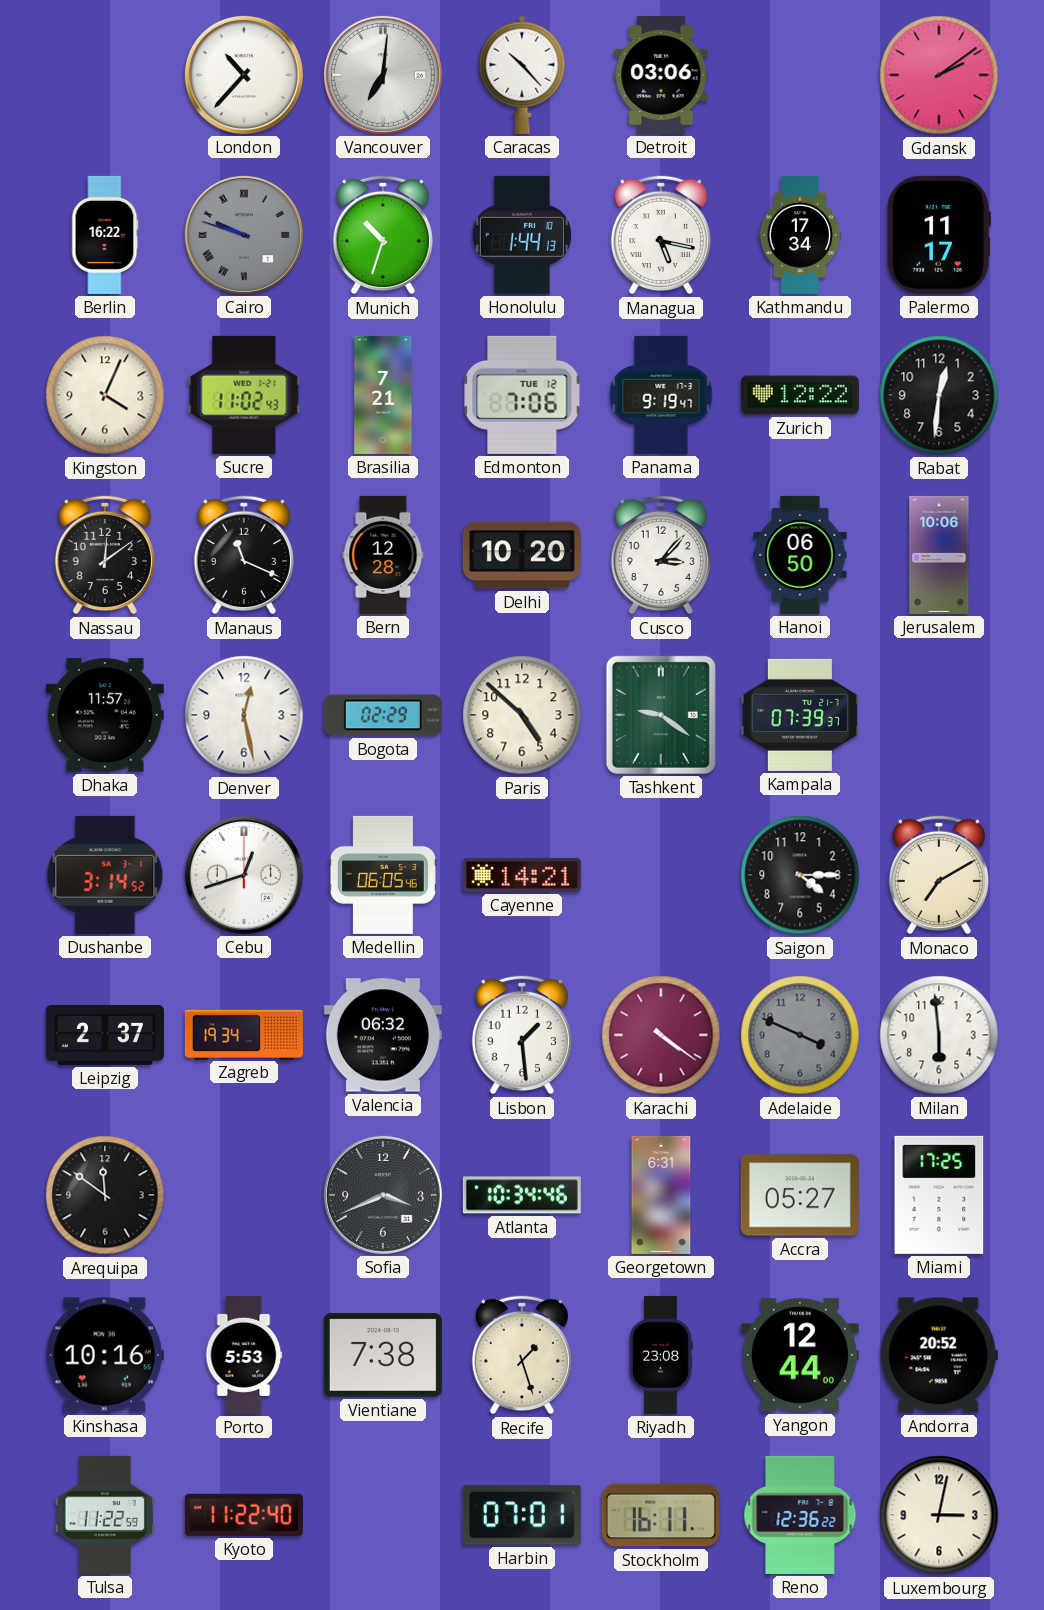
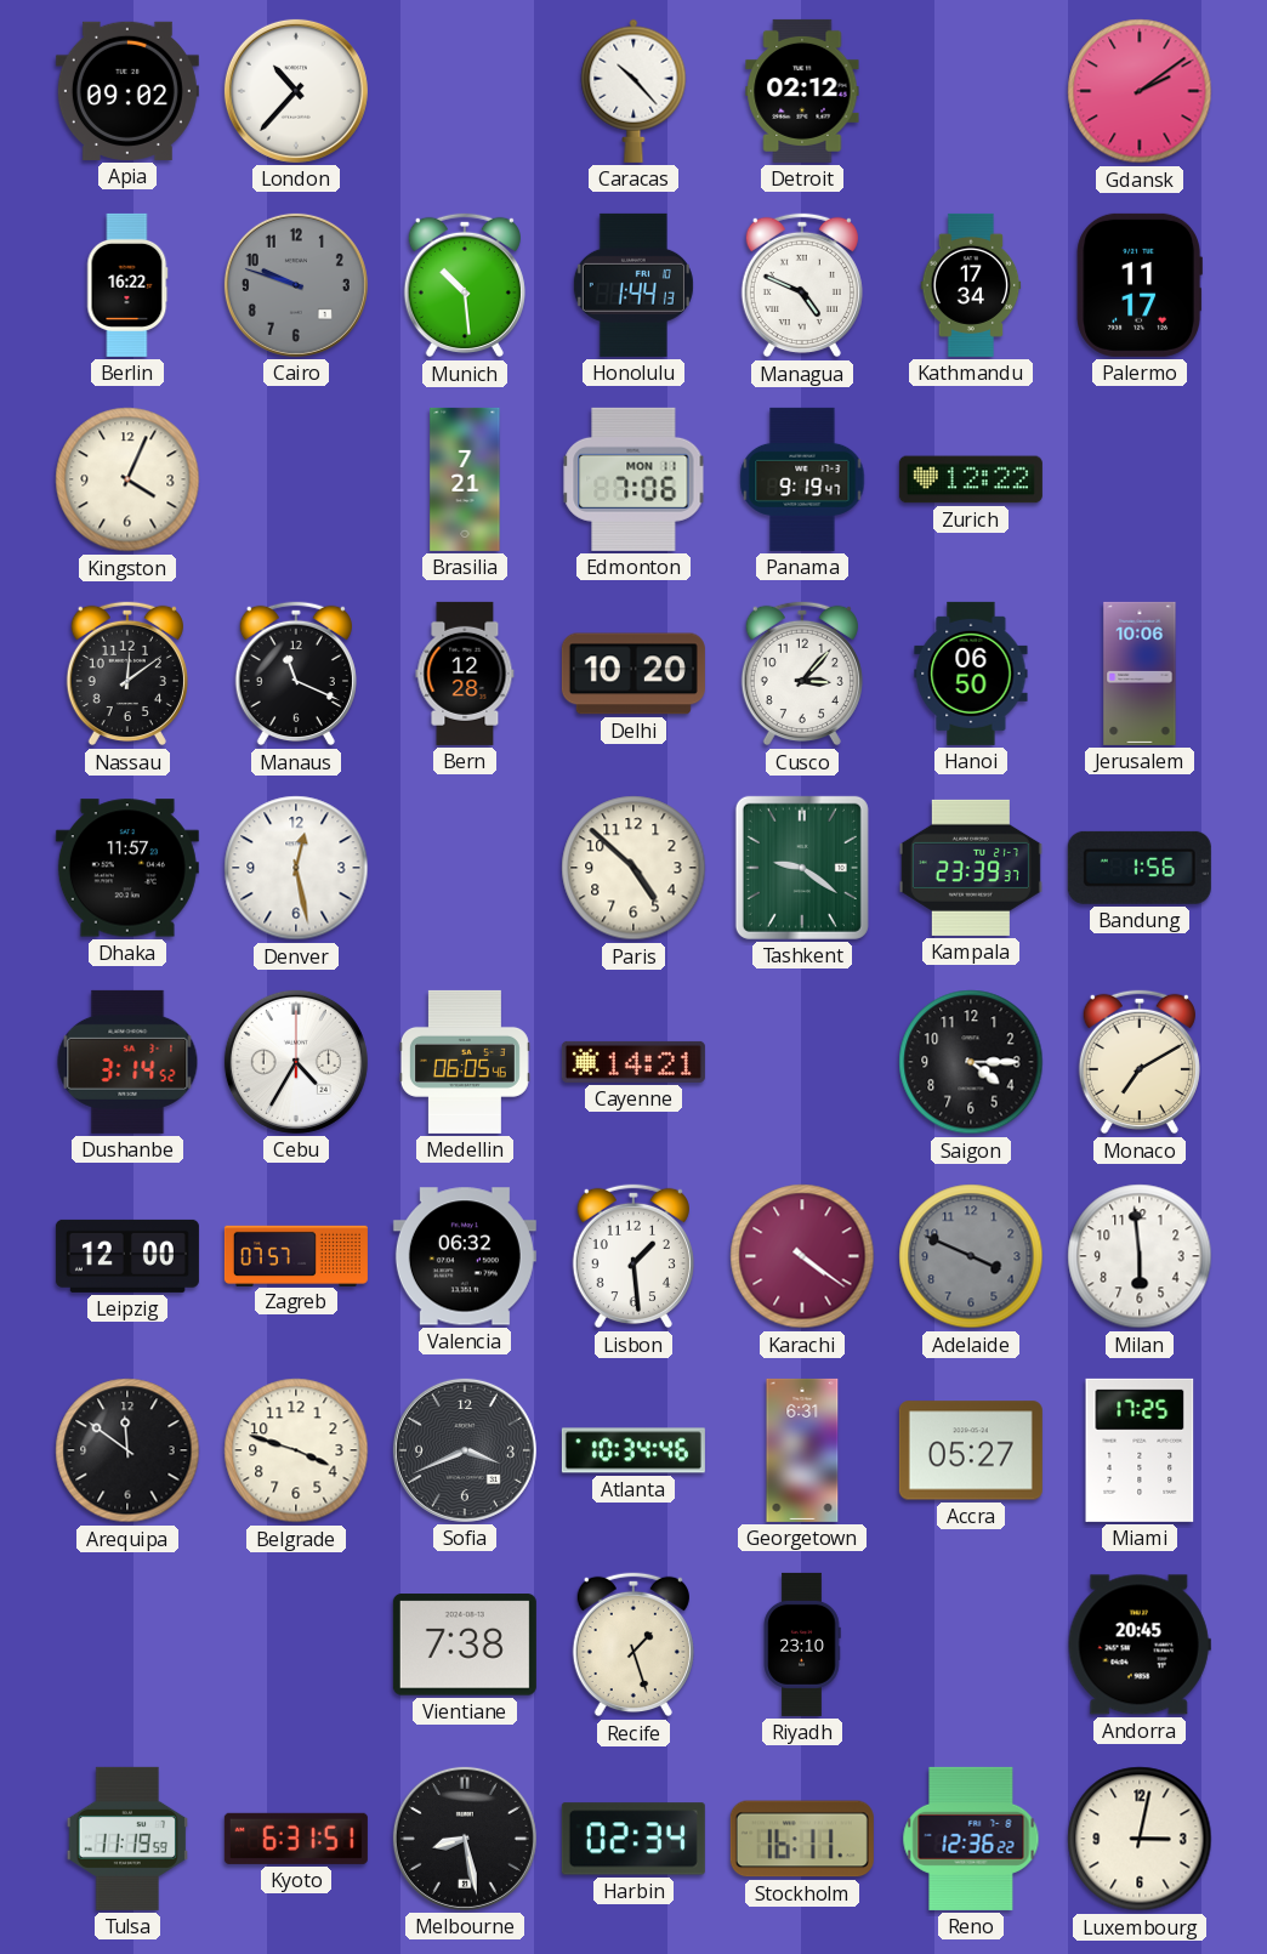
Apia: none -> 09:02
Vancouver: 7:01 -> none
Detroit: 03:06 -> 02:12
Cairo numerals: Roman -> Arabic
Munich: 10:33 -> 10:29
Managua: 5:17 -> 4:49
Sucre: 11:02 -> none
Edmonton date: TUE 12 -> MON 11
Rabat: 12:31 -> none
Bogota: 02:29 -> none
Kampala: 07:39 -> 23:39
Bandung: none -> 1:56
Cebu: 12:42 -> 4:35
Leipzig: 2:37 -> 12:00
Zagreb: 19:34 -> 07:57
Belgrade: none -> 3:48
Kinshasa: 10:16 -> none
Porto: 5:53 -> none
Riyadh: 23:08 -> 23:10
Yangon: 12:44 -> none
Andorra: 20:52 -> 20:45
Tulsa: 11:22 -> 11:19
Kyoto: 11:22 -> 6:31
Melbourne: none -> 8:28
Harbin: 07:01 -> 02:34
